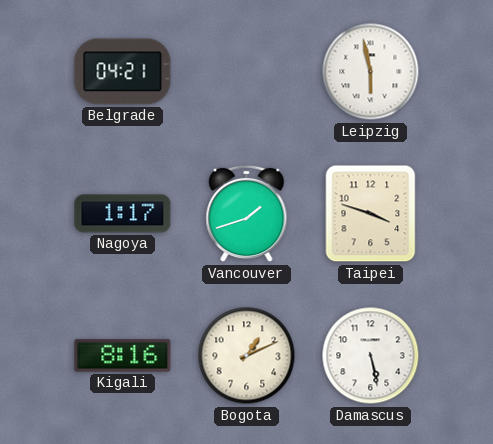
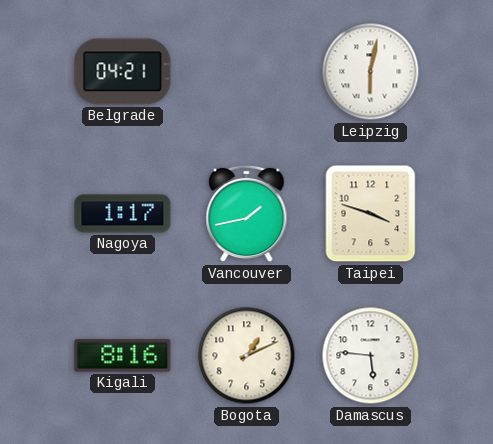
Leipzig: 5:58 -> 6:02
Vancouver: 1:42 -> 1:43
Damascus: 5:28 -> 5:46
